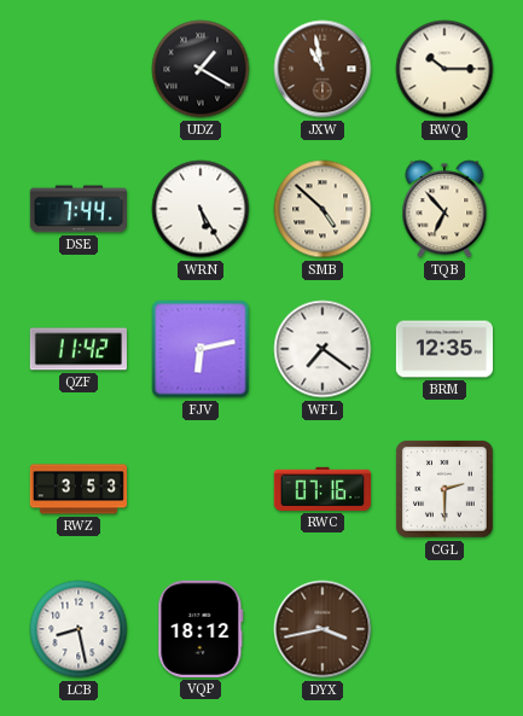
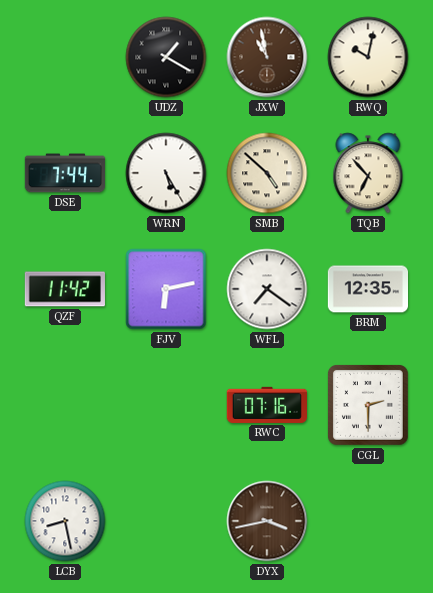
RWQ: 10:15 -> 10:02
RWZ: 3:53 -> none
VQP: 18:12 -> none
